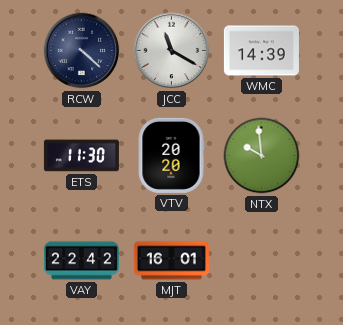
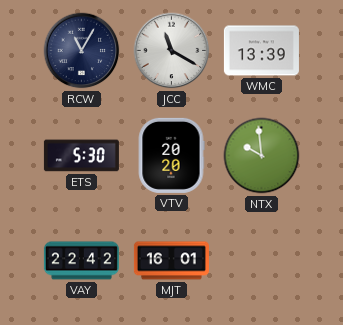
RCW: 4:22 -> 11:05
WMC: 14:39 -> 13:39
ETS: 11:30 -> 5:30
